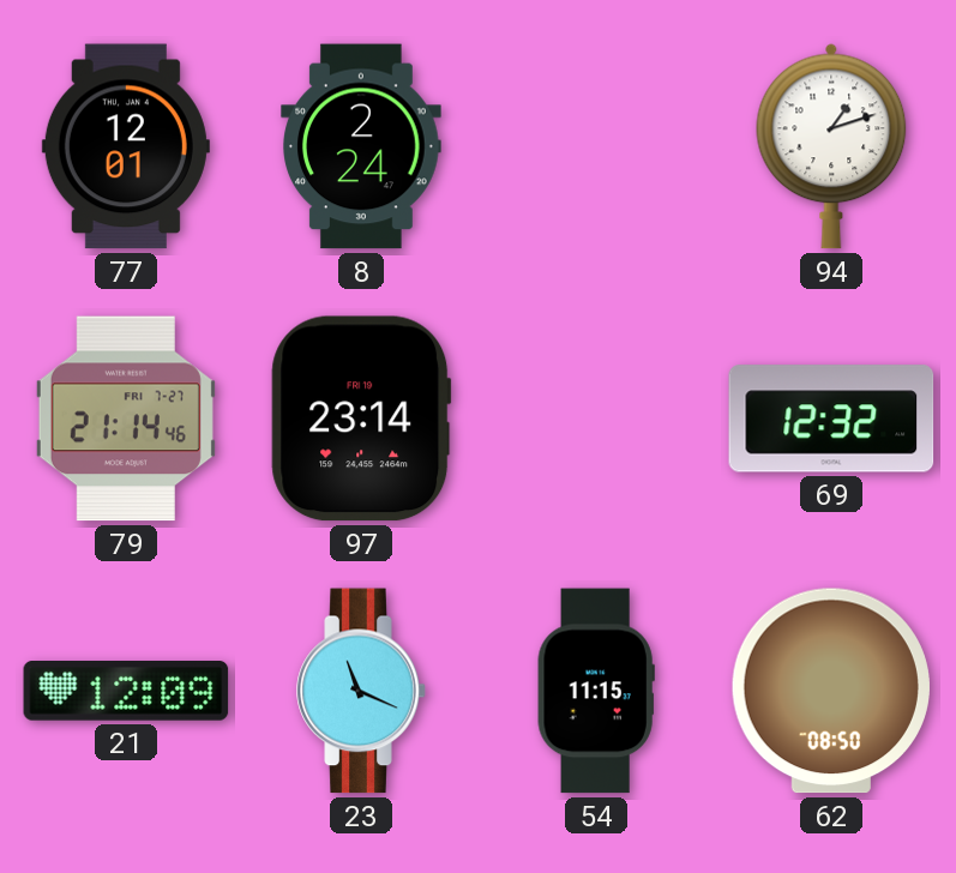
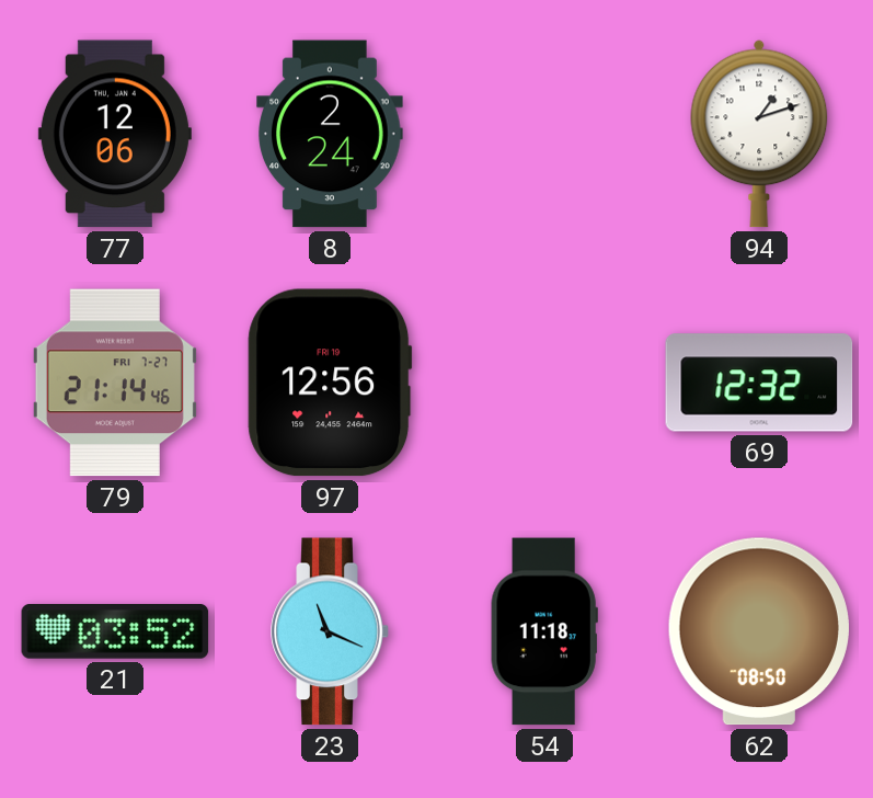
77: 12:01 -> 12:06
97: 23:14 -> 12:56
21: 12:09 -> 03:52
54: 11:15 -> 11:18
